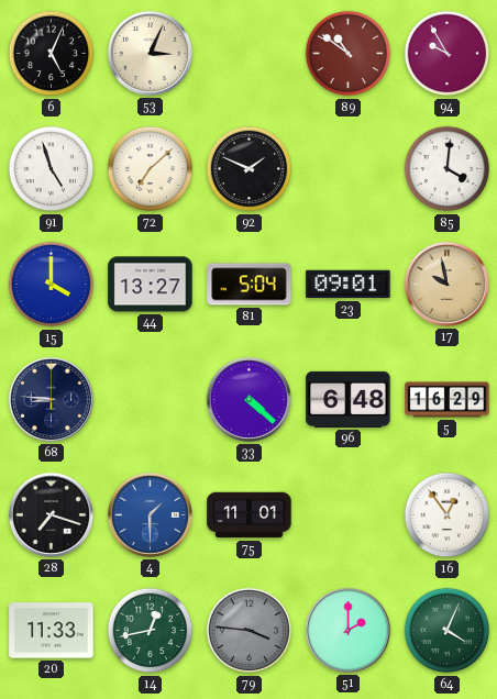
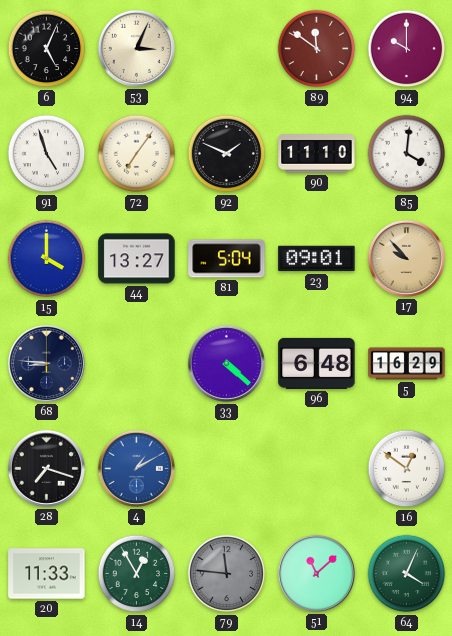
89: 10:51 -> 11:51
94: 9:55 -> 10:00
72: 7:08 -> 7:06
90: none -> 11:10
17: 9:58 -> 9:53
4: 1:30 -> 1:10
75: 11:01 -> none
16: 12:54 -> 12:51
14: 12:43 -> 12:55
79: 3:46 -> 11:46
51: 2:00 -> 11:08
